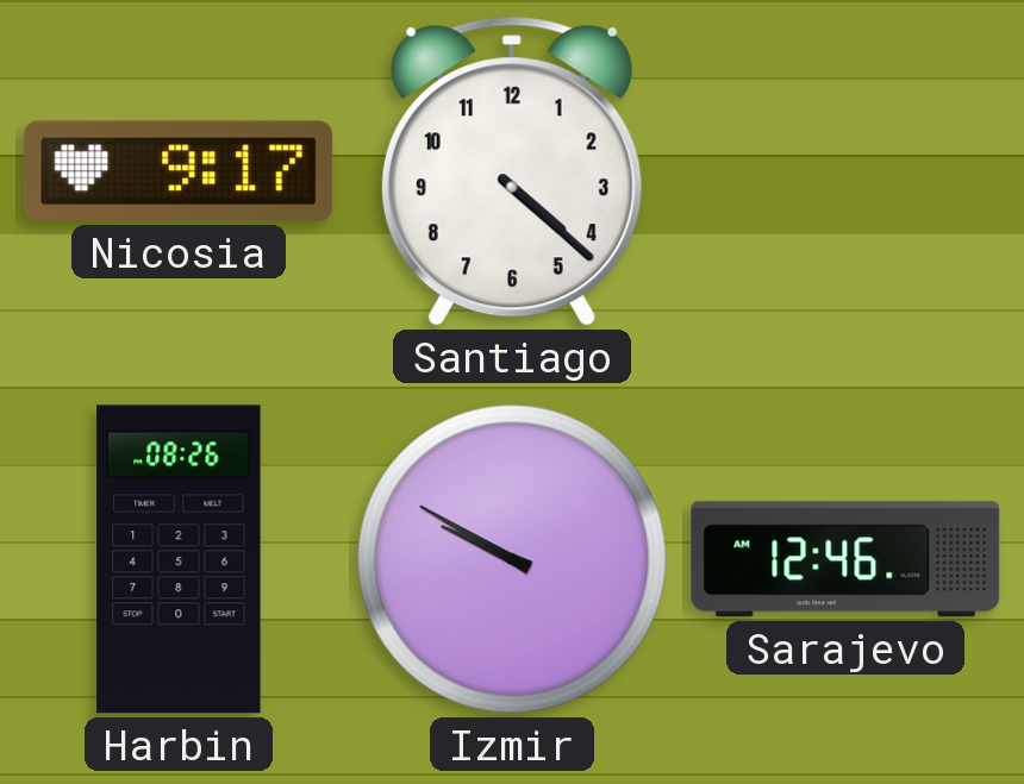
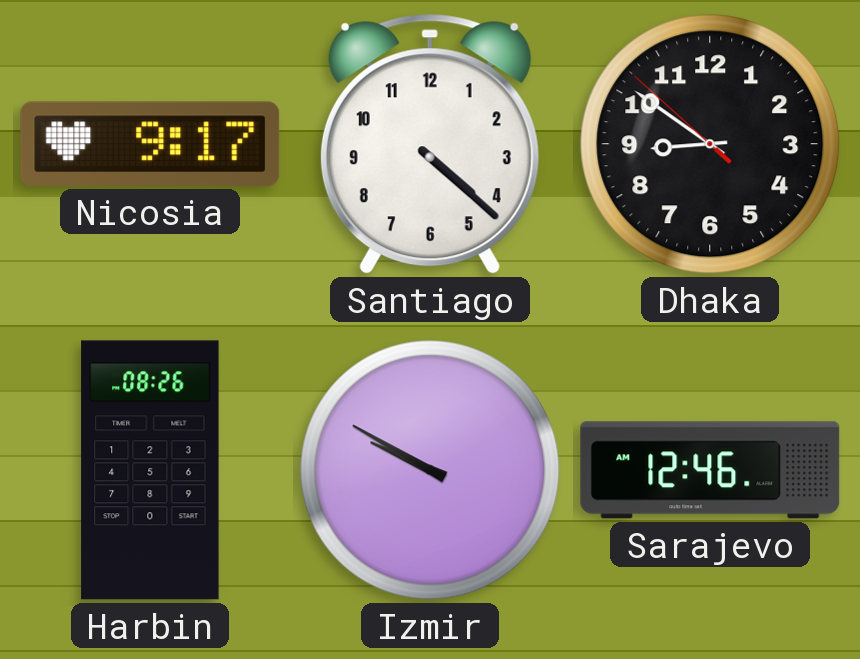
Dhaka: none -> 8:50
